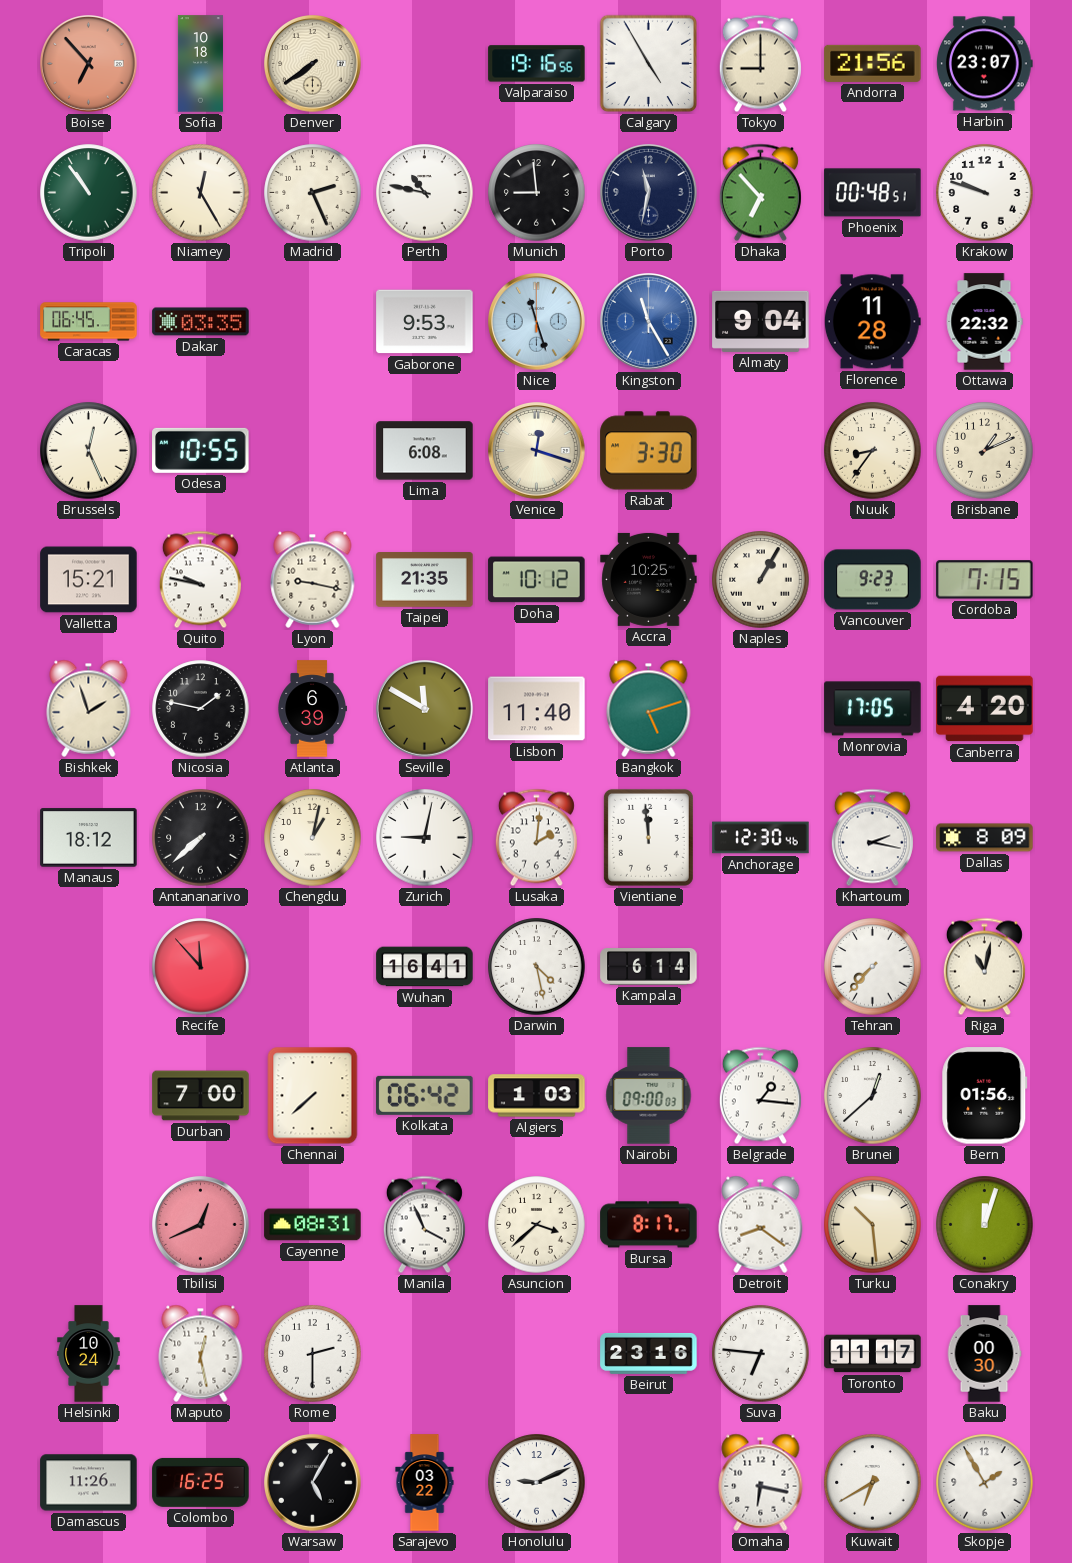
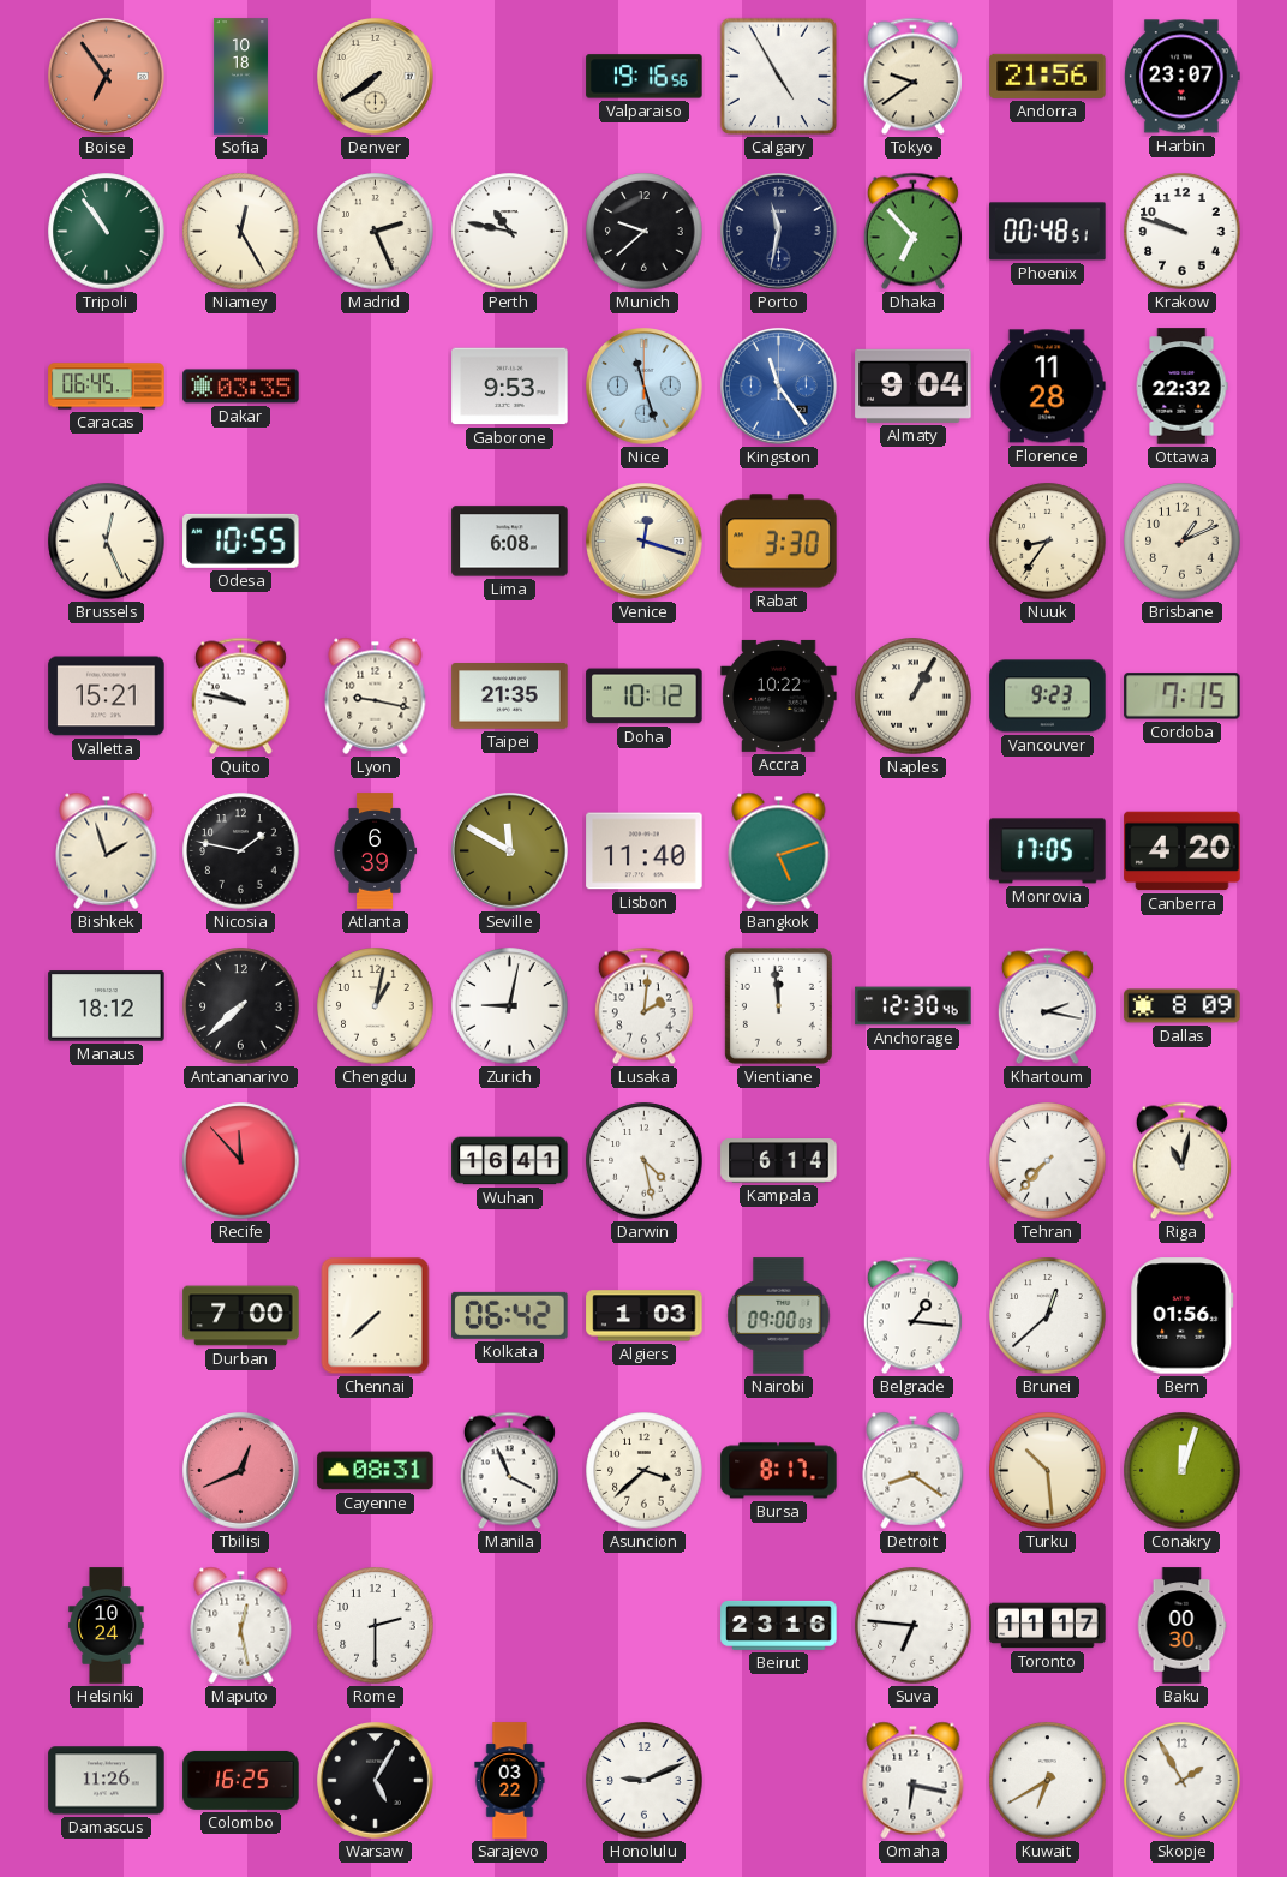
Boise: 6:53 -> 6:54
Tokyo: 9:00 -> 9:39
Munich: 8:59 -> 9:38
Kingston: 11:25 -> 11:24
Accra: 10:25 -> 10:22
